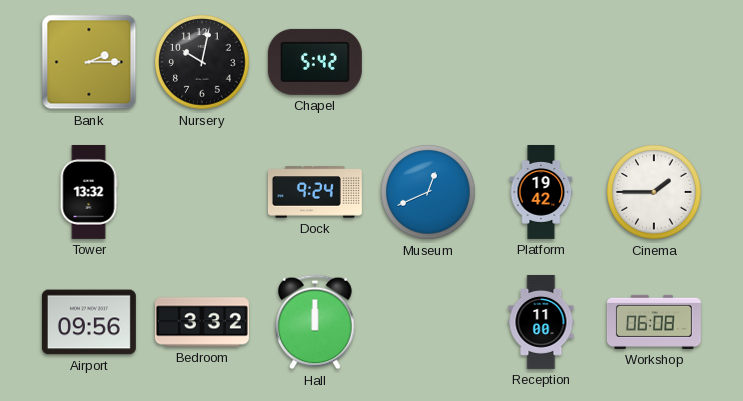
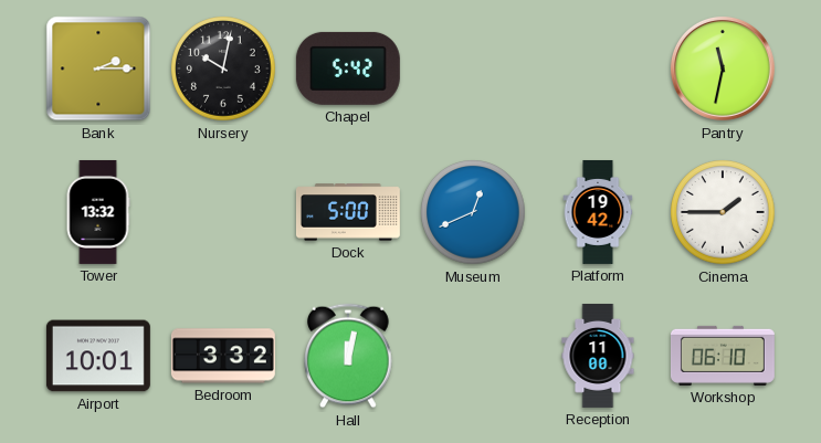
Pantry: none -> 11:32
Dock: 9:24 -> 5:00
Airport: 09:56 -> 10:01
Hall: 12:00 -> 12:02
Workshop: 06:08 -> 06:10
